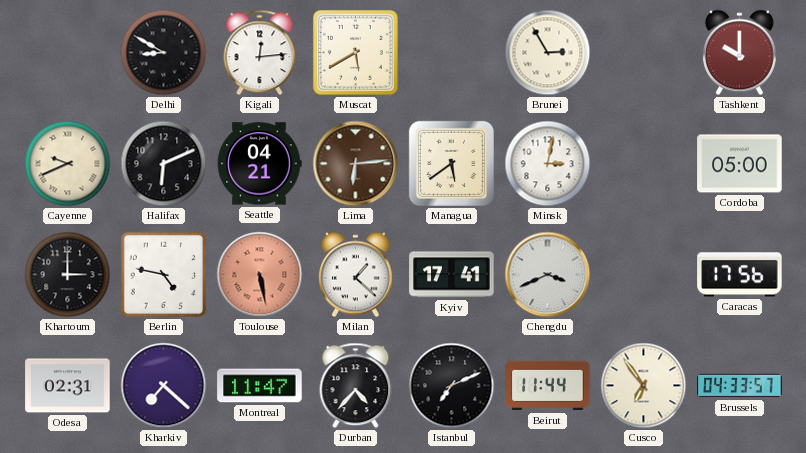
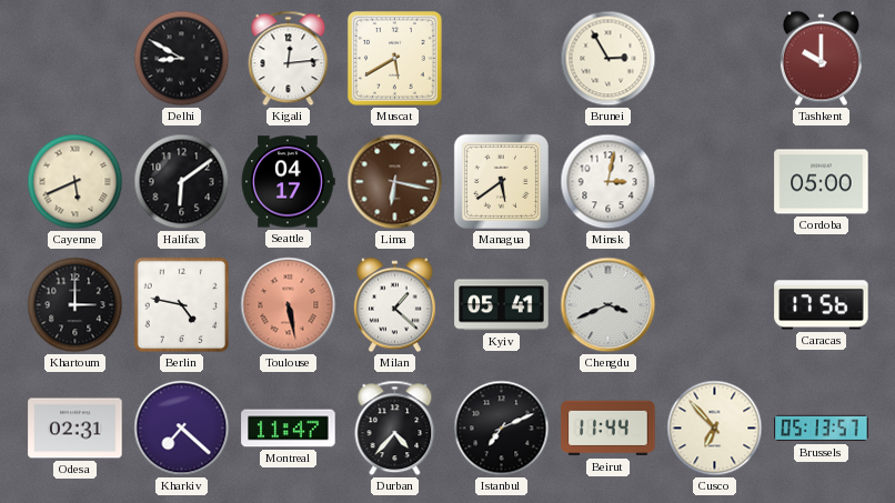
Cayenne: 9:41 -> 5:41
Halifax: 6:11 -> 6:09
Seattle: 04:21 -> 04:17
Lima: 6:14 -> 6:17
Kyiv: 17:41 -> 05:41
Cusco: 6:54 -> 6:53
Brussels: 04:33 -> 05:13
